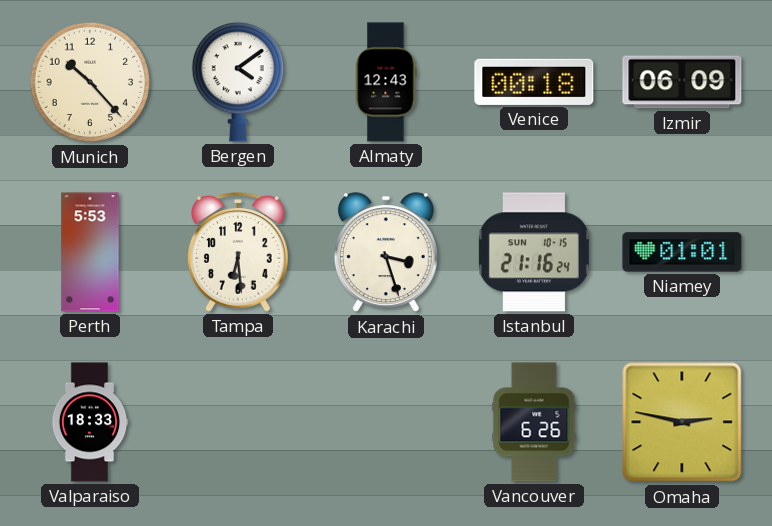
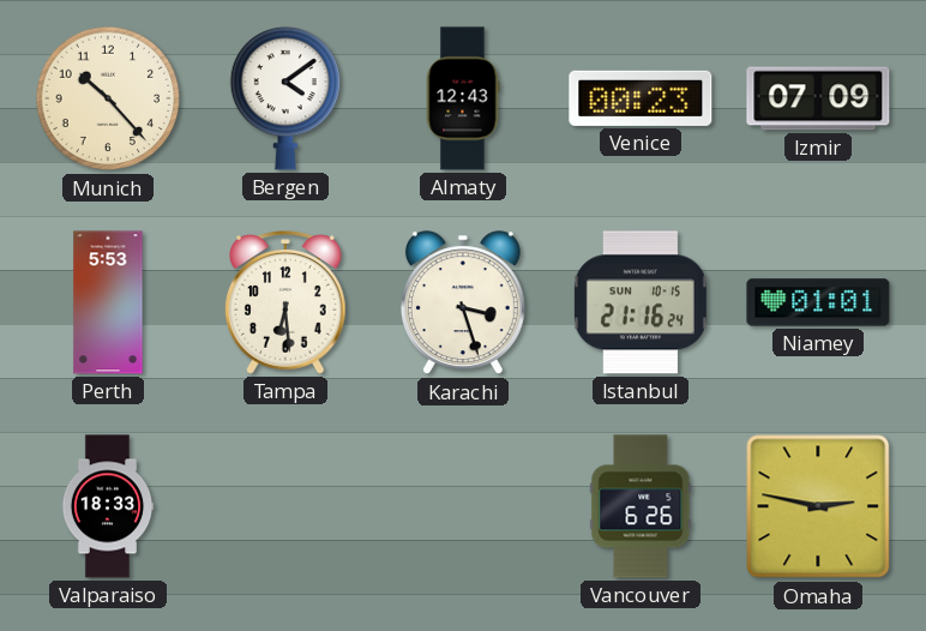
Venice: 00:18 -> 00:23
Izmir: 06:09 -> 07:09
